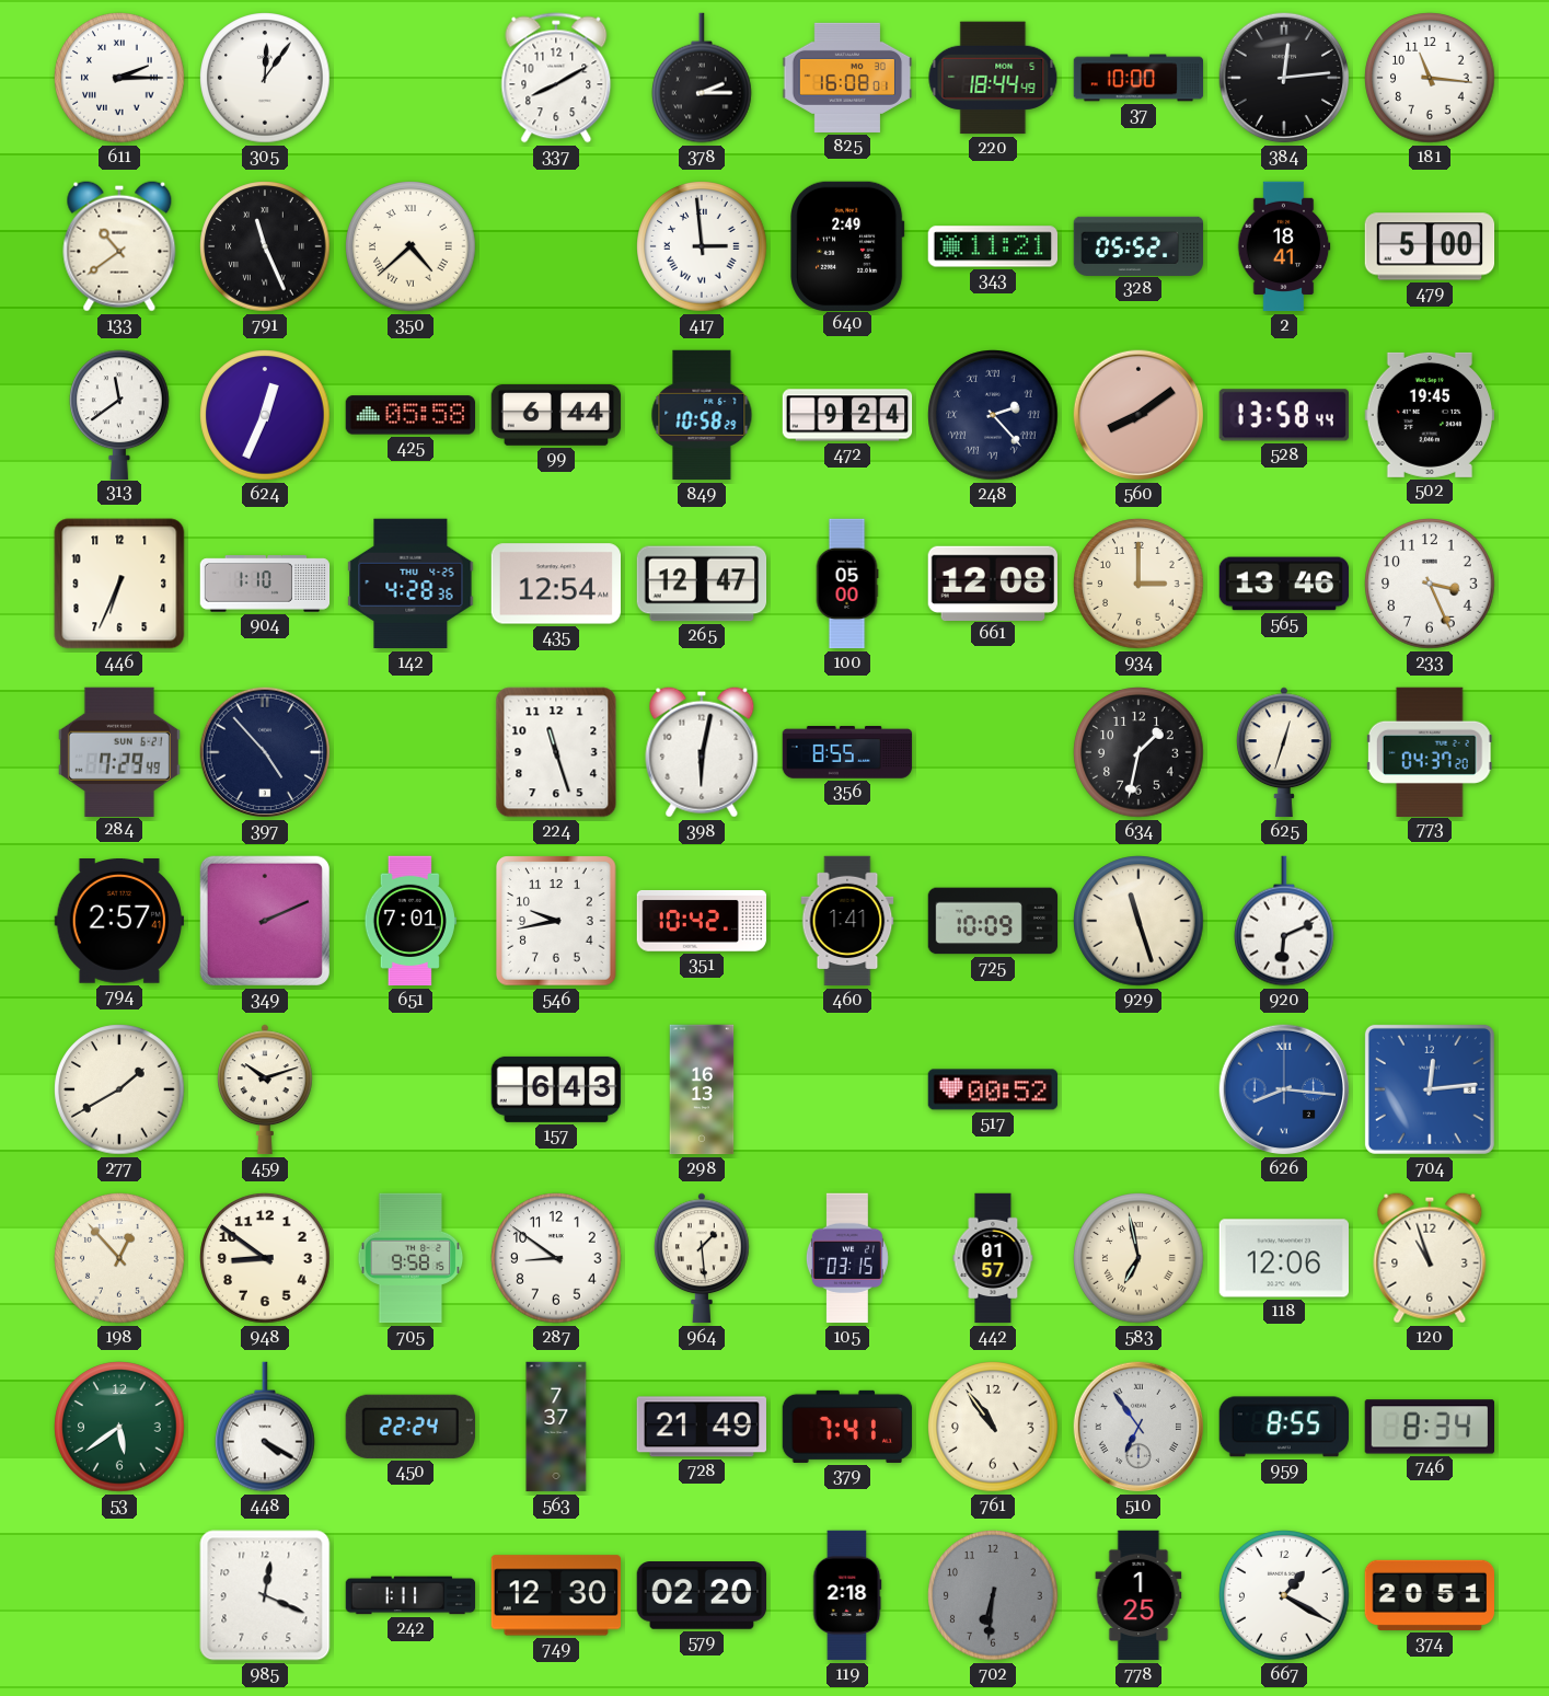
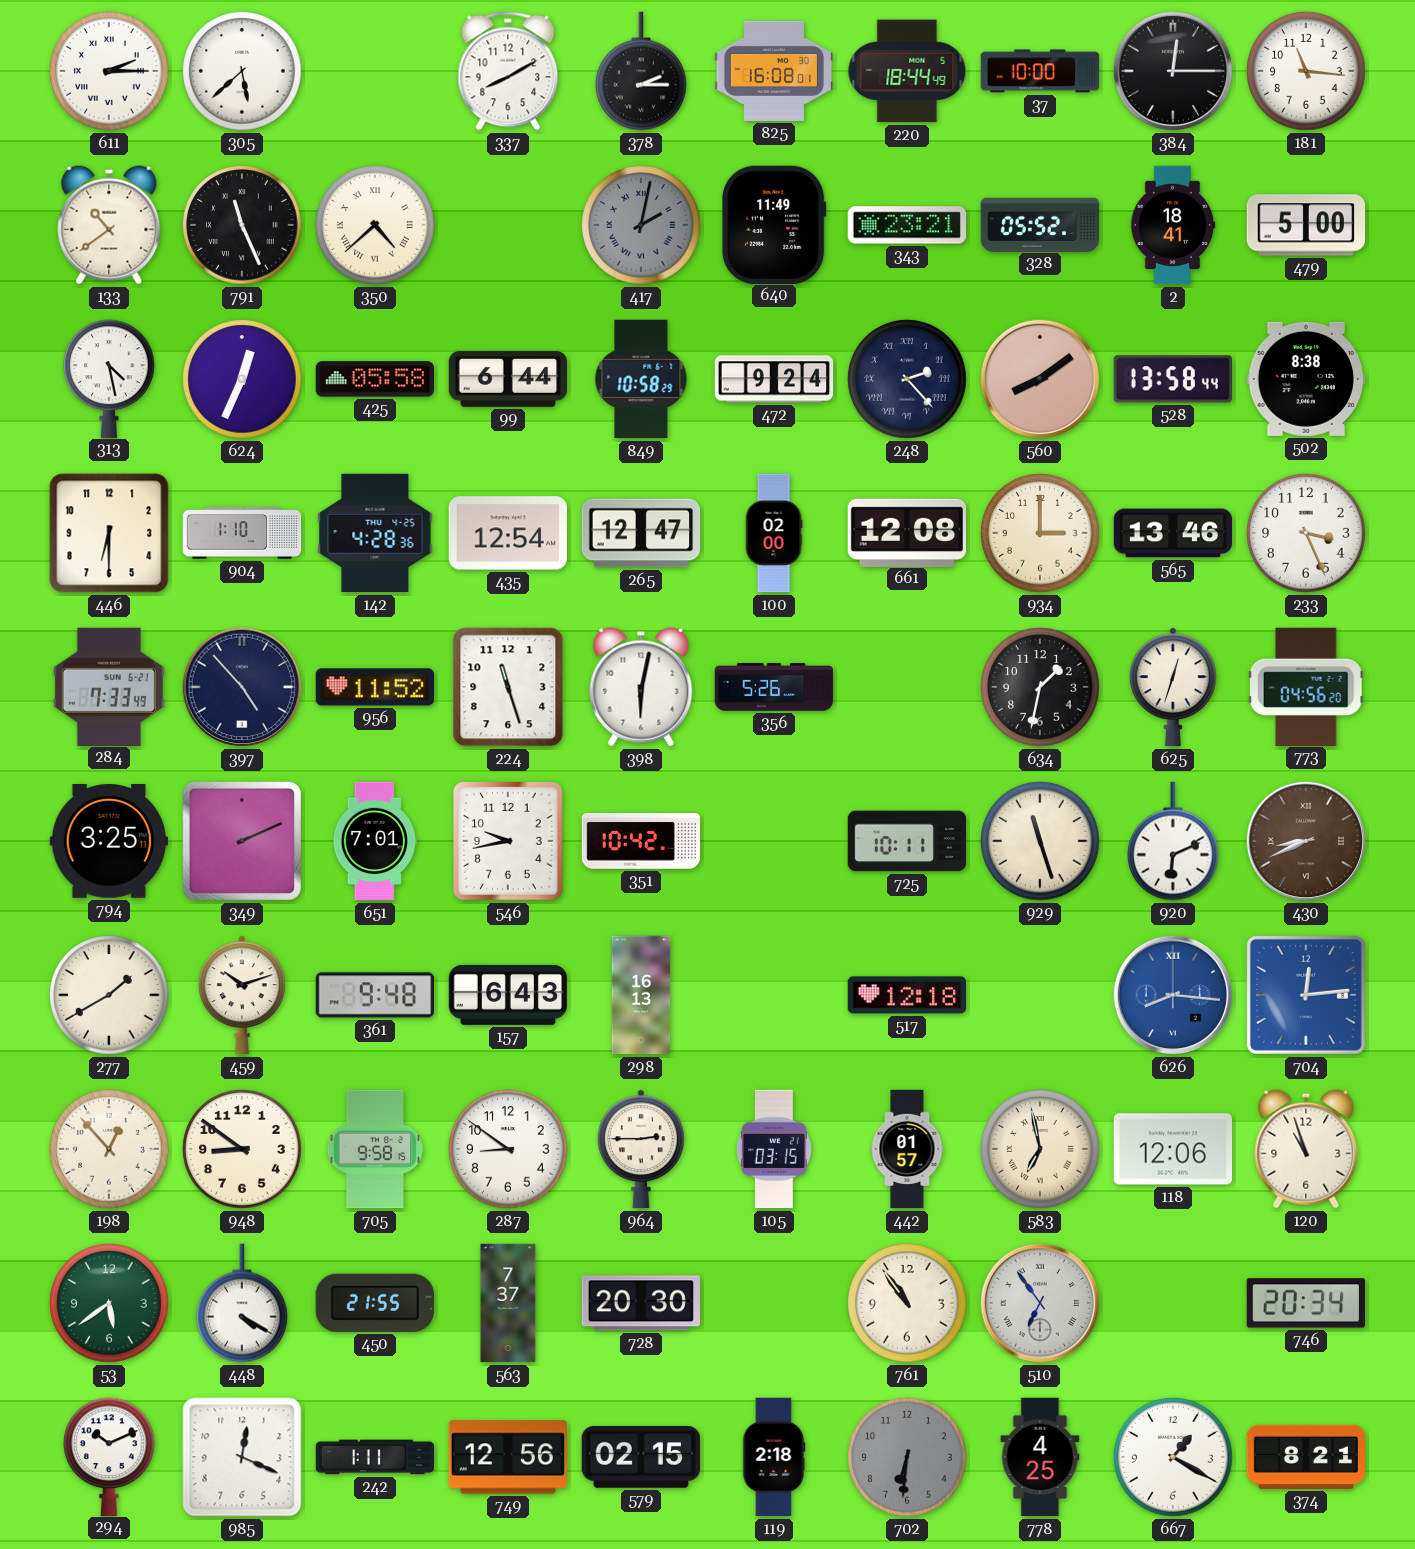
305: 12:06 -> 5:38
384: 12:14 -> 12:15
417: 2:59 -> 2:02
417 dial: white -> grey
640: 2:49 -> 11:49
343: 11:21 -> 23:21
313: 11:39 -> 4:28
502: 19:45 -> 8:38
446: 6:34 -> 6:30
100: 05:00 -> 02:00
284: 7:29 -> 7:33
956: none -> 11:52
356: 8:55 -> 5:26
773: 04:37 -> 04:56
794: 2:57 -> 3:25
460: 1:41 -> none
725: 10:09 -> 10:11
430: none -> 8:41
361: none -> 9:48
517: 00:52 -> 12:18
964: 1:29 -> 2:45
450: 22:24 -> 21:55
728: 21:49 -> 20:30
379: 7:41 -> none
959: 8:55 -> none
746: 8:34 -> 20:34
294: none -> 10:11
749: 12:30 -> 12:56
579: 02:20 -> 02:15
778: 1:25 -> 4:25
374: 20:51 -> 8:21
